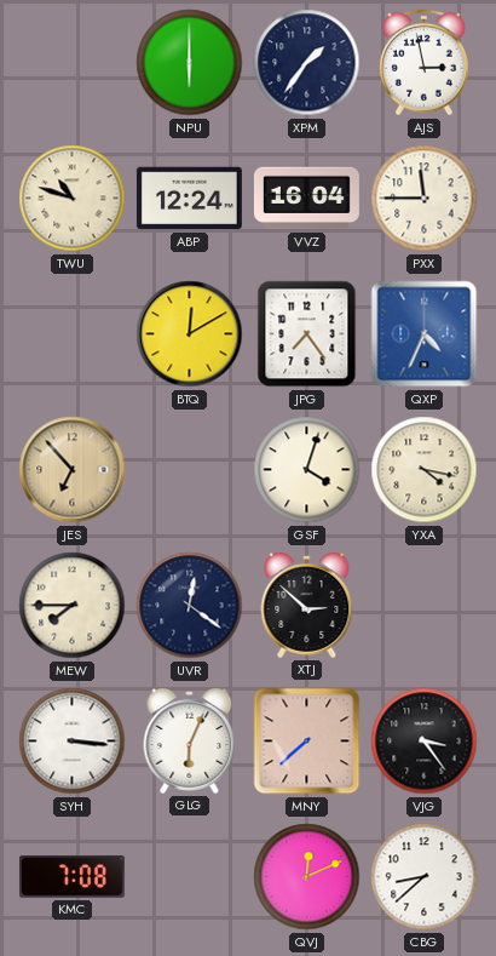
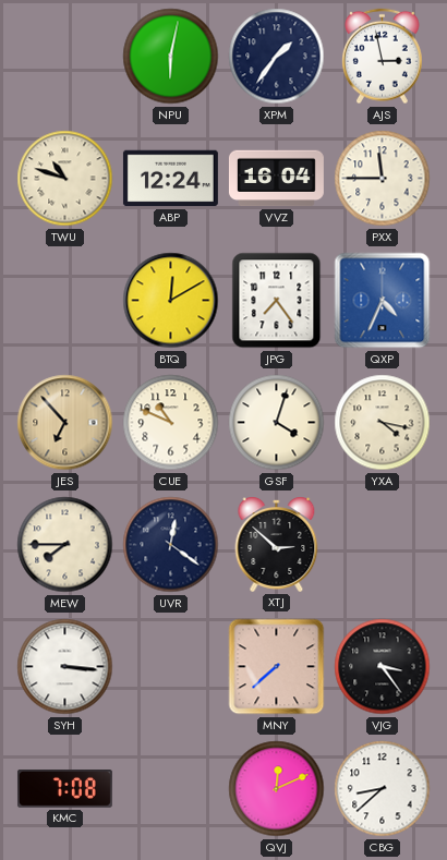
NPU: 6:00 -> 6:02
CUE: none -> 10:49
GLG: 6:04 -> none
